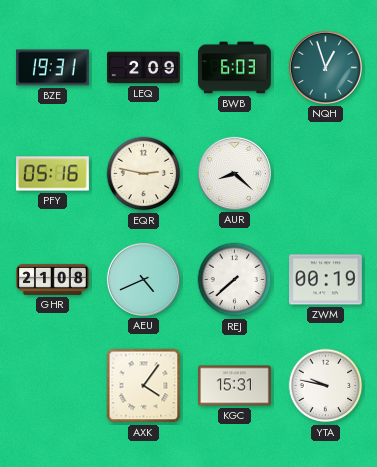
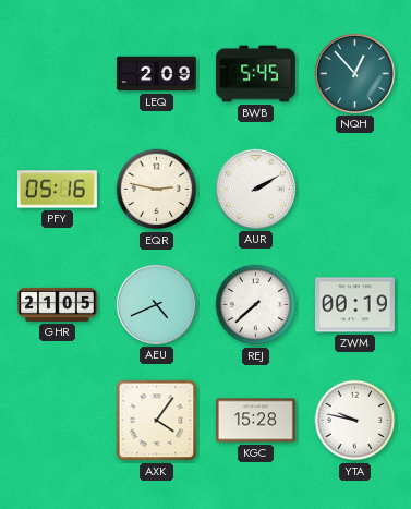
BZE: 19:31 -> none
BWB: 6:03 -> 5:45
NQH: 12:57 -> 12:53
AUR: 8:22 -> 2:10
GHR: 21:08 -> 21:05
KGC: 15:31 -> 15:28
